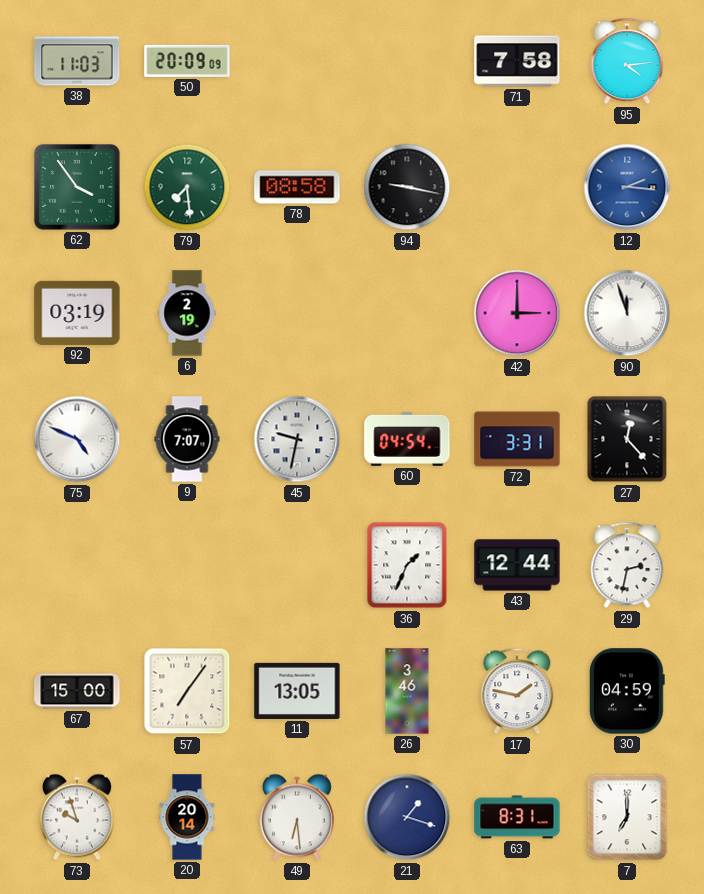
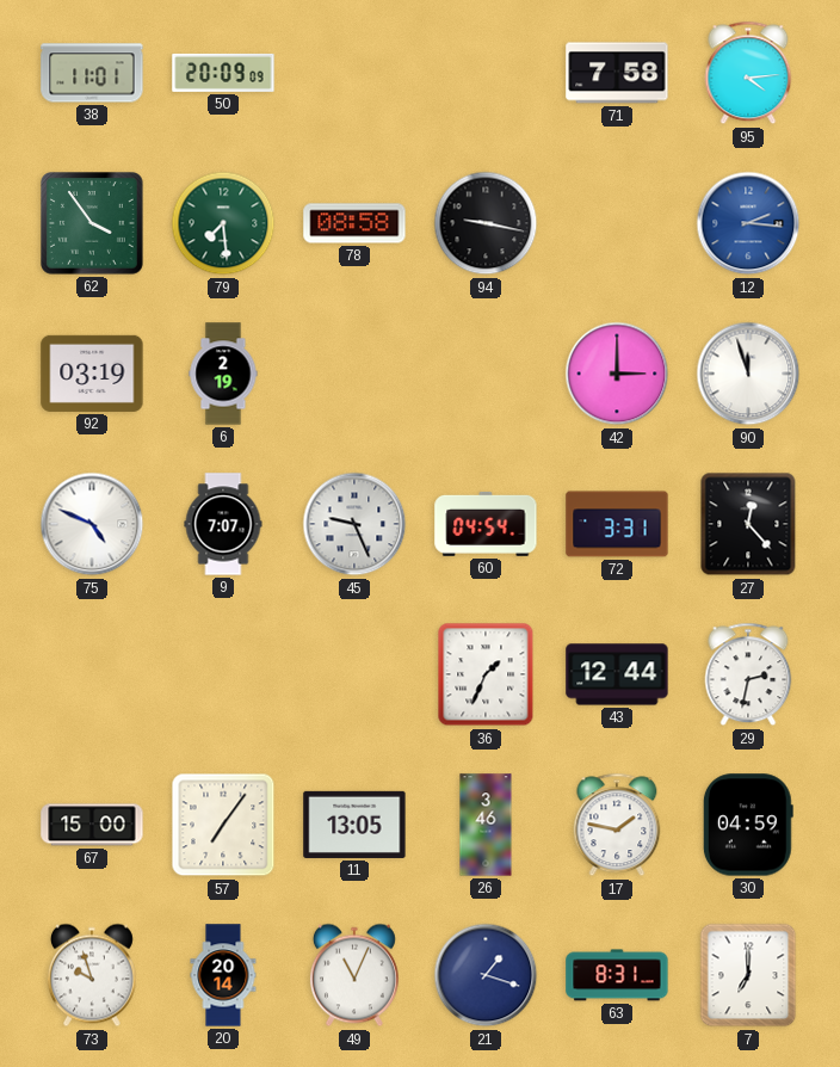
38: 11:03 -> 11:01
45: 9:32 -> 9:26
49: 6:29 -> 11:04
